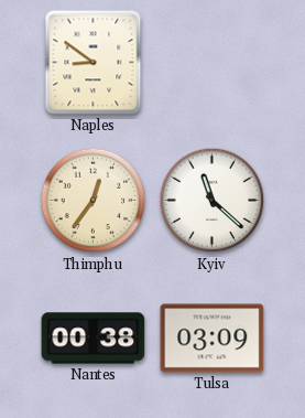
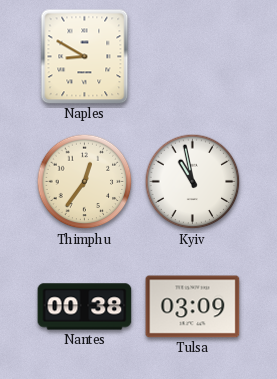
Naples: 8:51 -> 8:50
Kyiv: 11:22 -> 10:58
